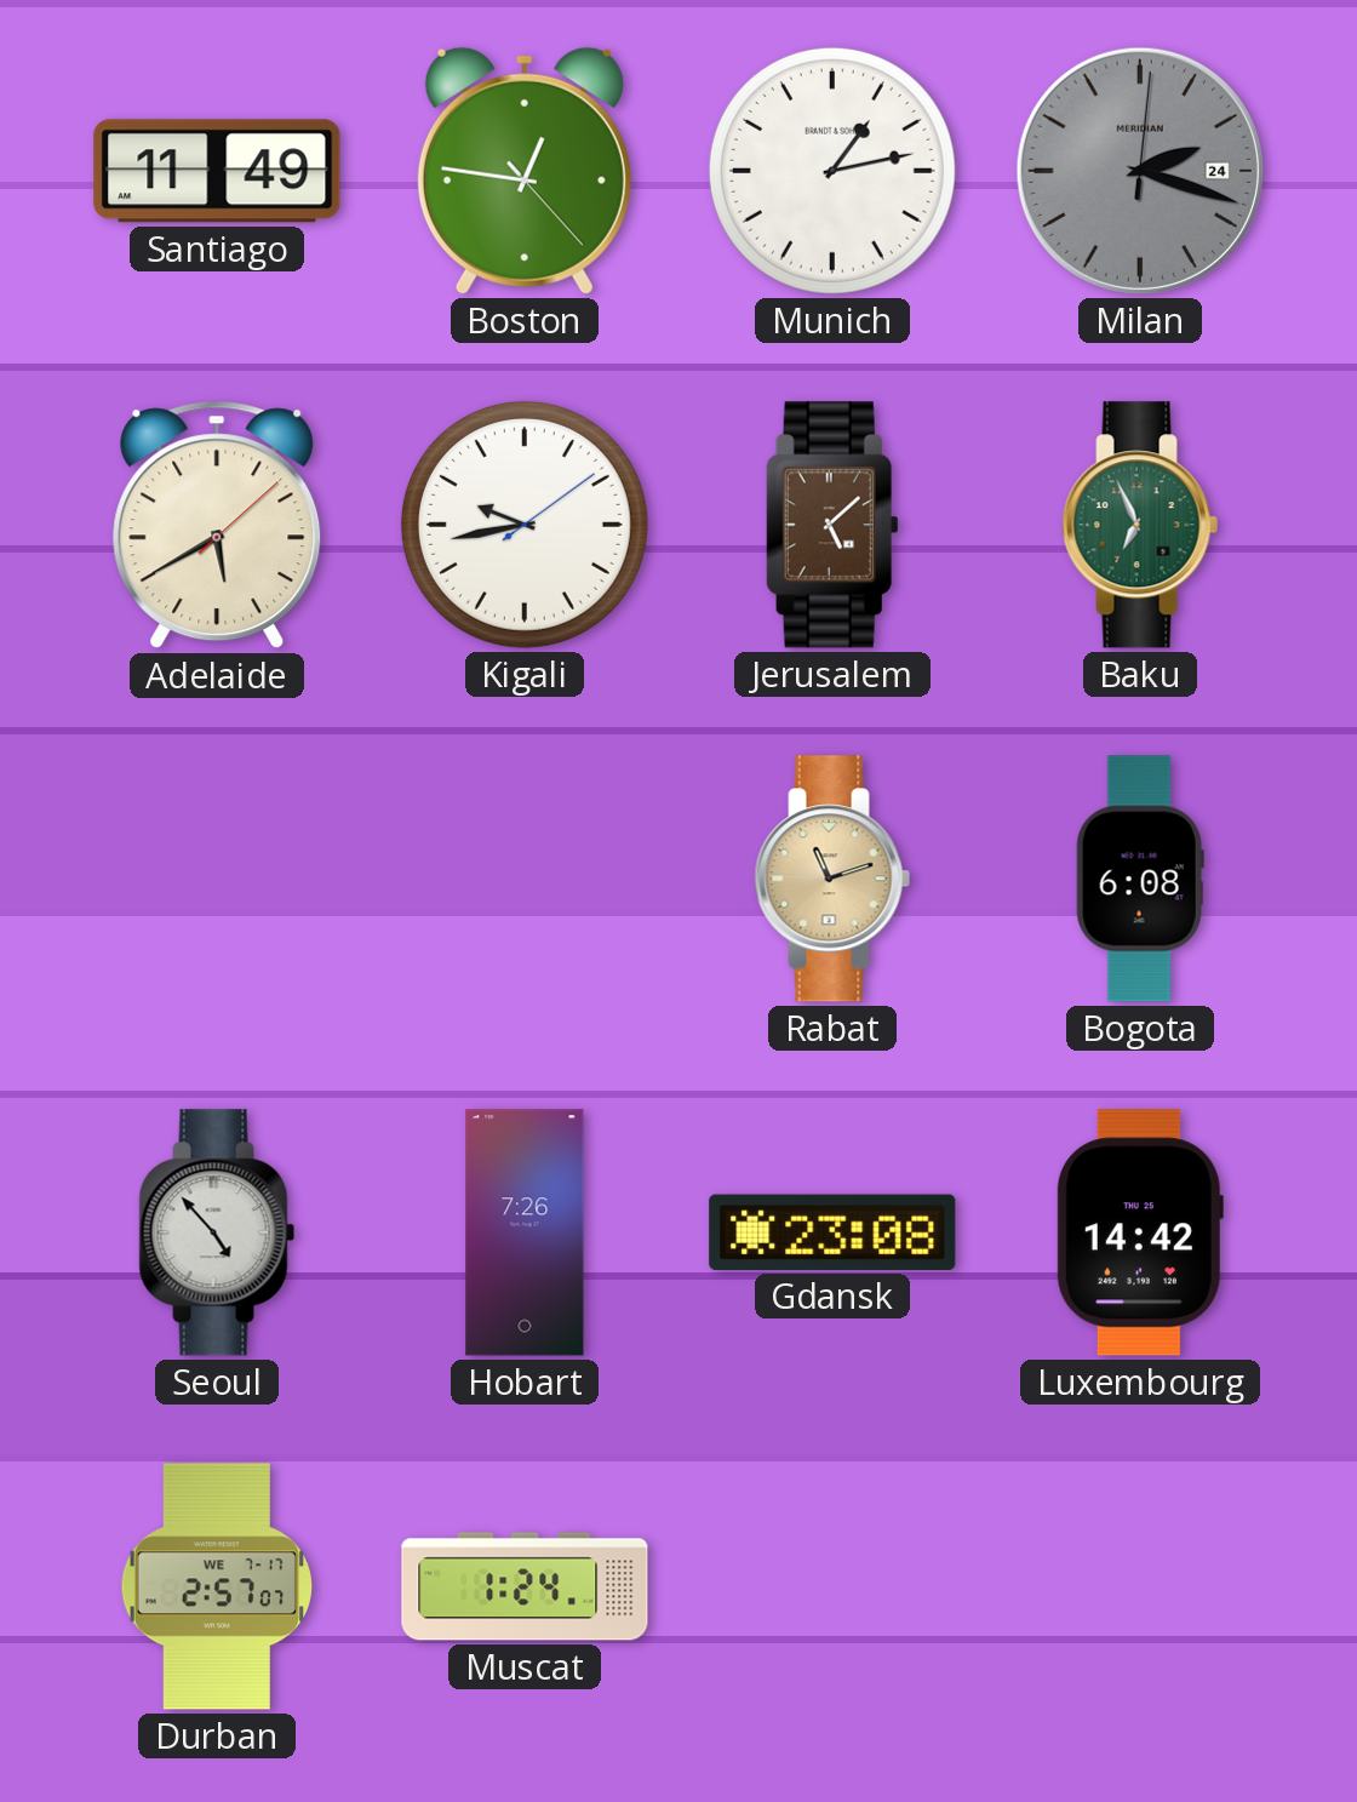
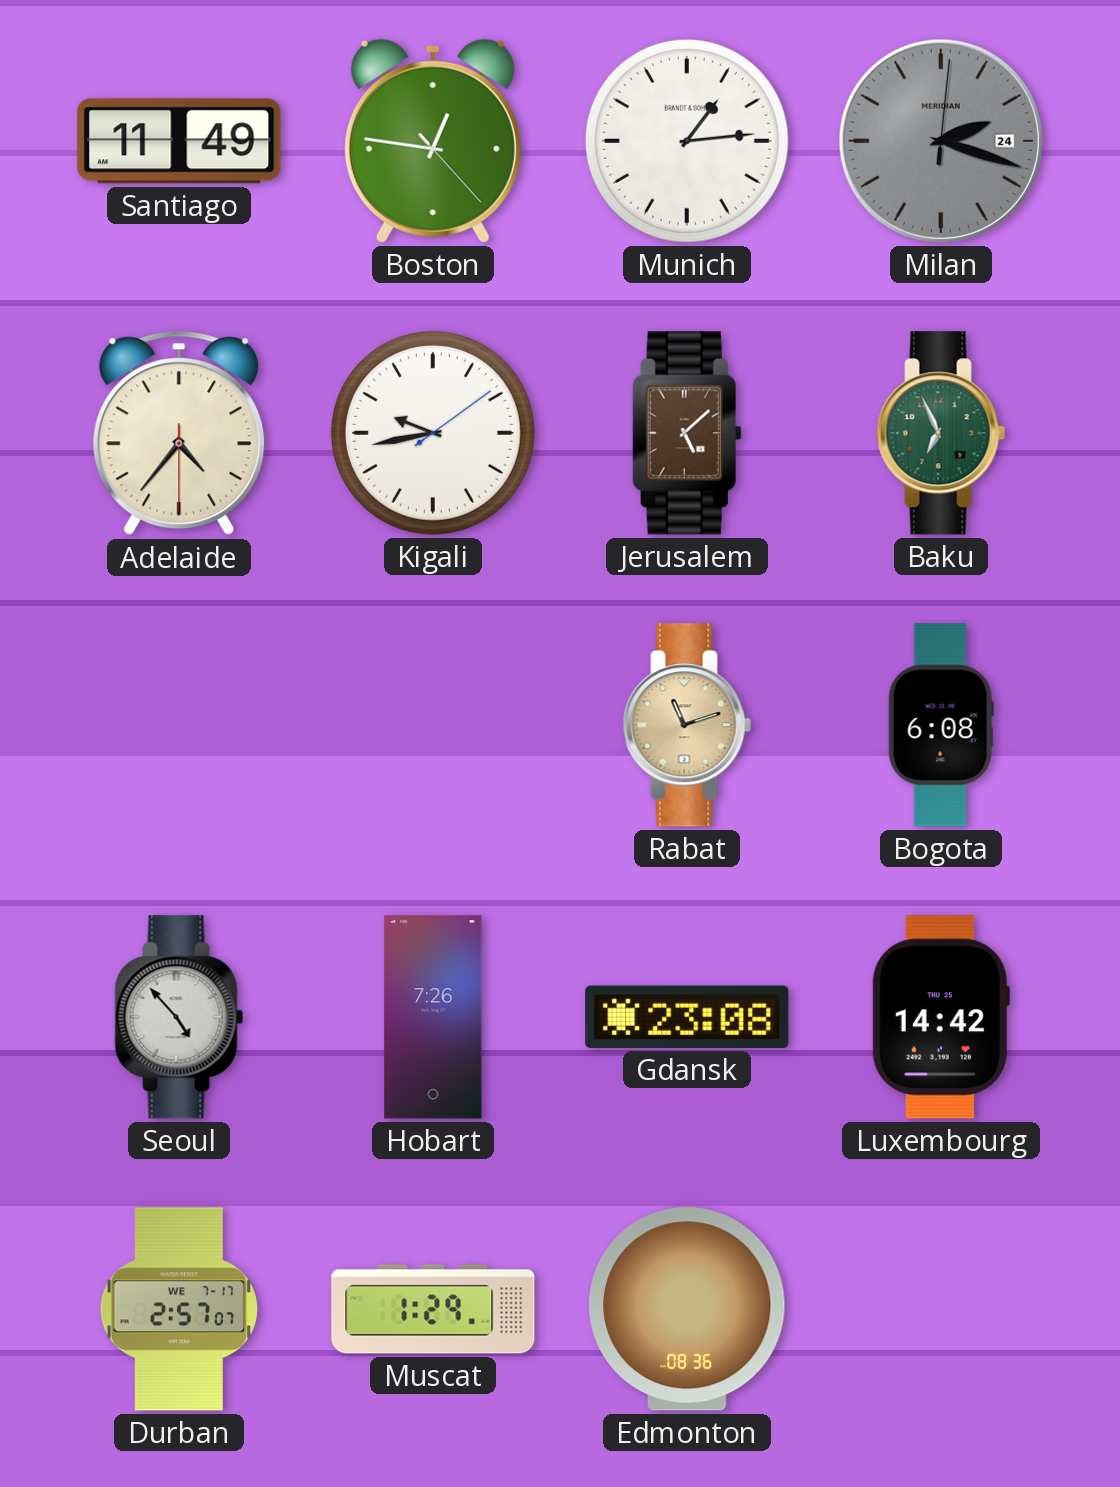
Munich: 1:13 -> 1:14
Adelaide: 5:40 -> 4:36
Muscat: 1:24 -> 1:29
Edmonton: none -> 08:36
